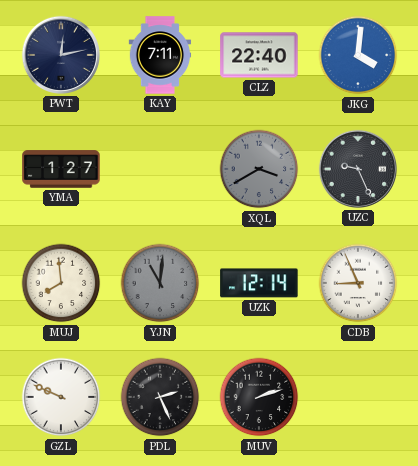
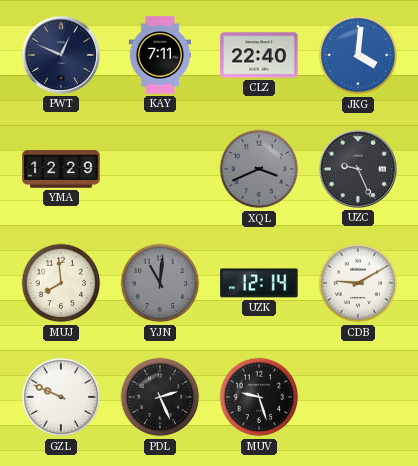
PWT: 12:13 -> 12:49
YMA: 1:27 -> 12:29
XQL: 3:40 -> 3:41
CDB: 8:56 -> 9:10
MUV: 2:12 -> 9:27
